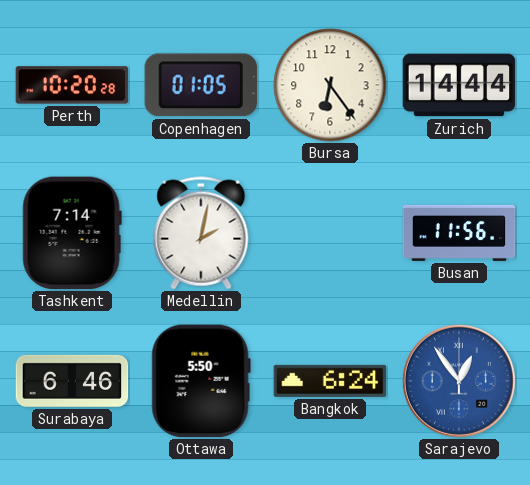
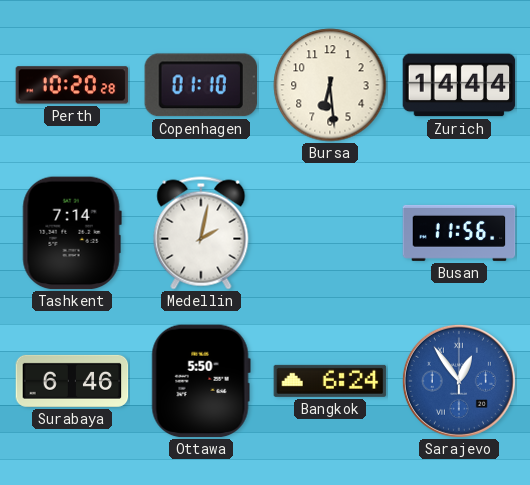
Copenhagen: 01:05 -> 01:10
Bursa: 6:24 -> 6:29
